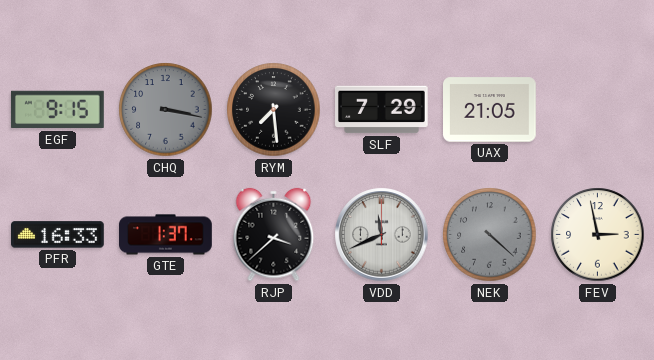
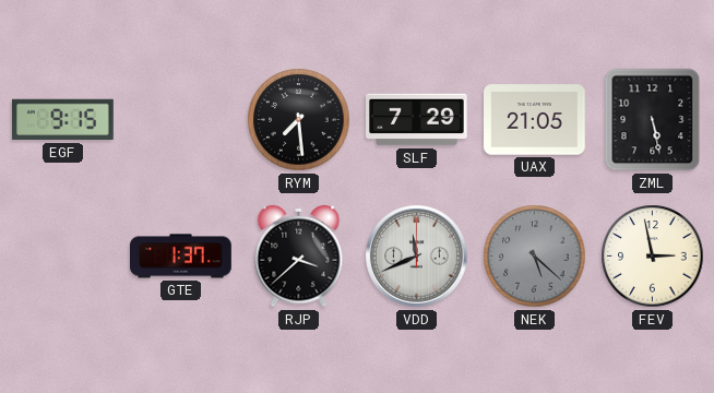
CHQ: 3:17 -> none
ZML: none -> 5:28
PFR: 16:33 -> none
NEK: 4:22 -> 5:22
